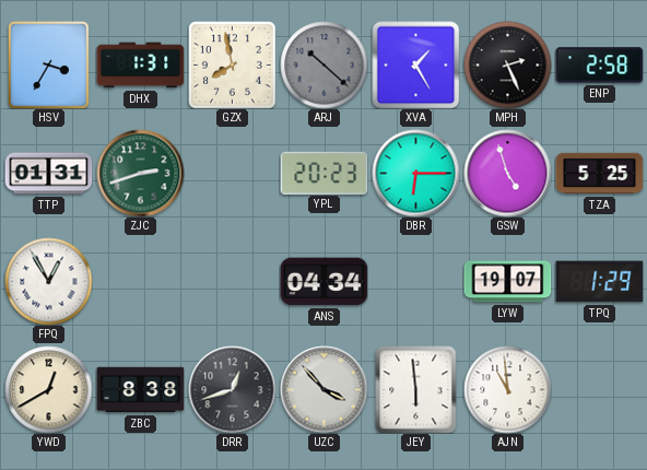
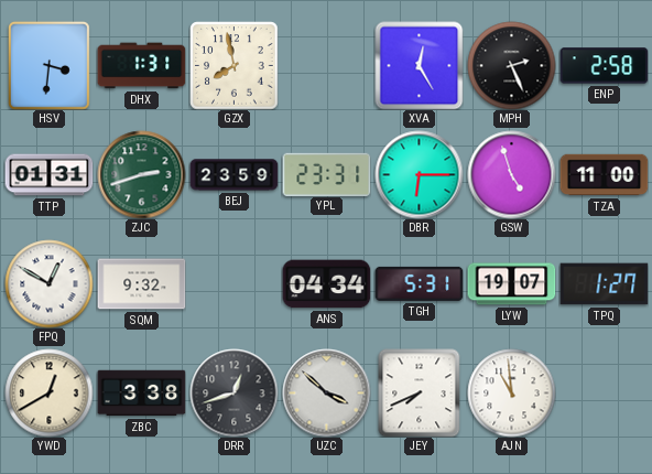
HSV: 3:35 -> 3:31
ARJ: 10:22 -> none
XVA: 1:25 -> 12:25
BEJ: none -> 23:59
YPL: 20:23 -> 23:31
TZA: 5:25 -> 11:00
FPQ: 12:55 -> 12:50
SQM: none -> 9:32
TGH: none -> 5:31
TPQ: 1:29 -> 1:27
ZBC: 8:38 -> 3:38
UZC: 3:53 -> 3:52
JEY: 5:59 -> 7:41
